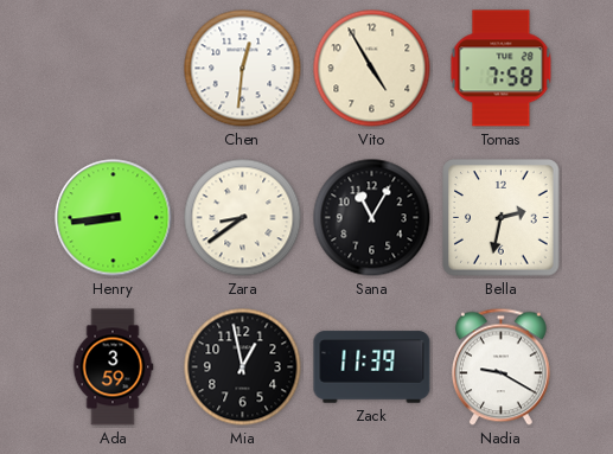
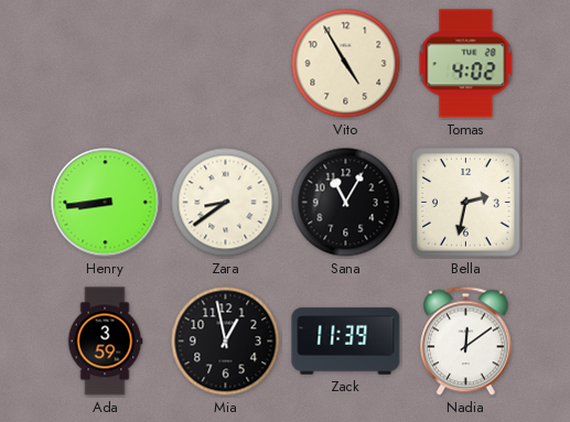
Chen: 12:31 -> none
Tomas: 7:58 -> 4:02
Nadia: 9:20 -> 12:09
